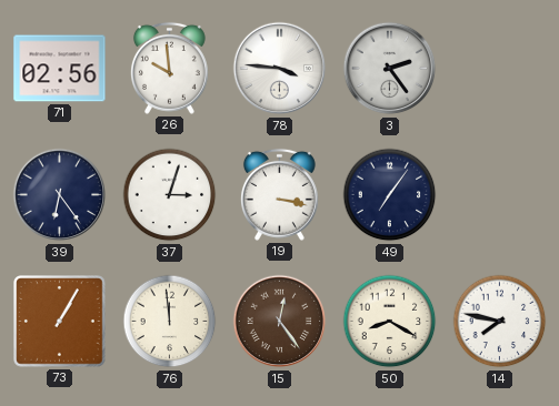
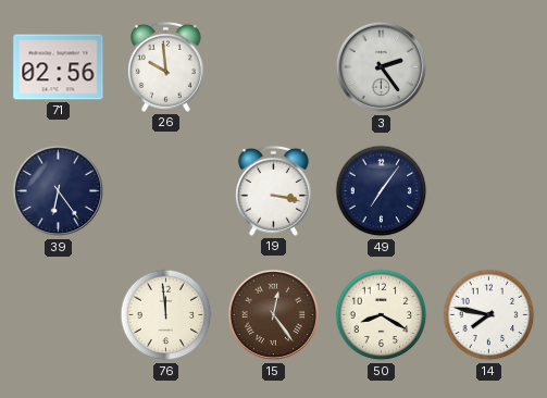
78: 3:46 -> none
37: 3:03 -> none
73: 1:05 -> none
